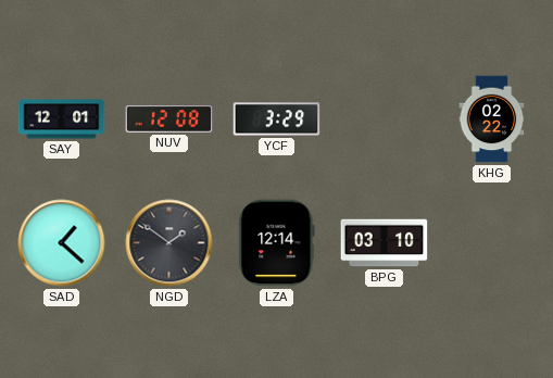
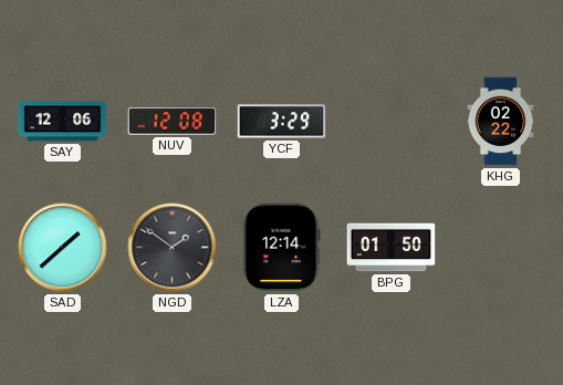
SAY: 12:01 -> 12:06
SAD: 1:22 -> 1:38
BPG: 03:10 -> 01:50
